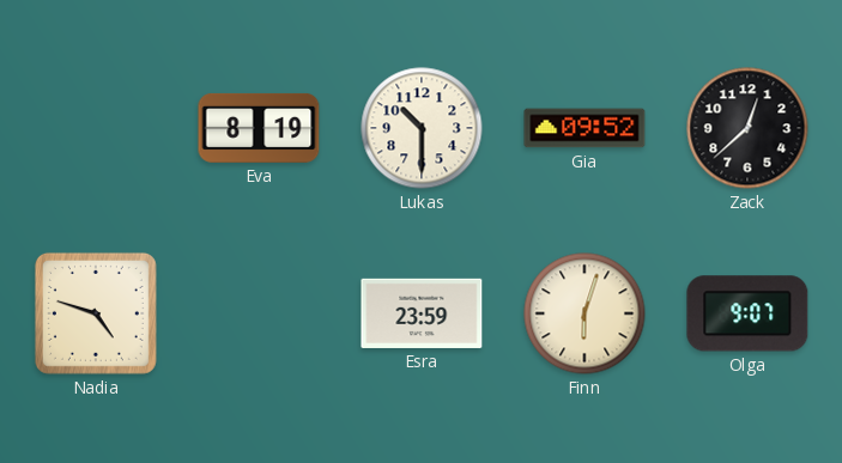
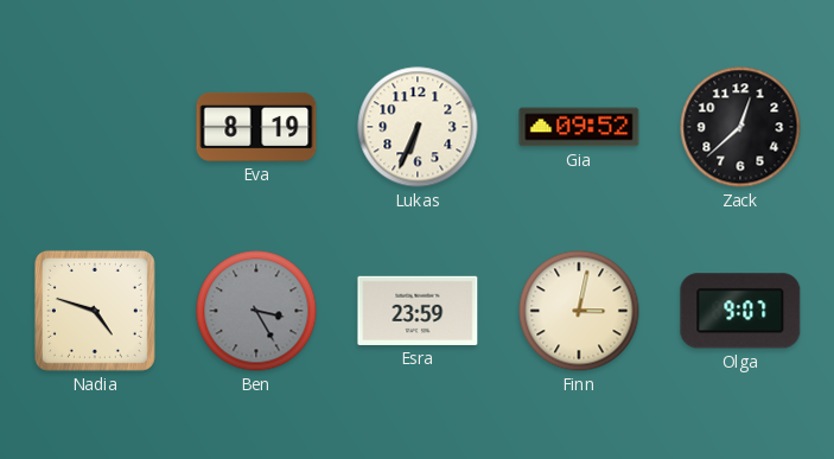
Lukas: 10:30 -> 6:34
Ben: none -> 3:25
Finn: 6:03 -> 3:02
